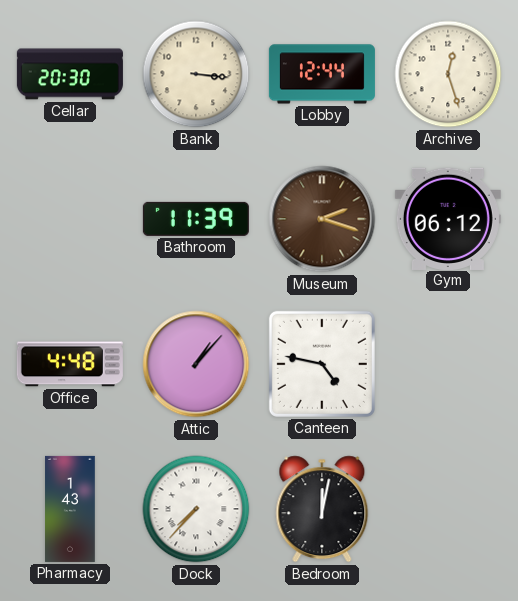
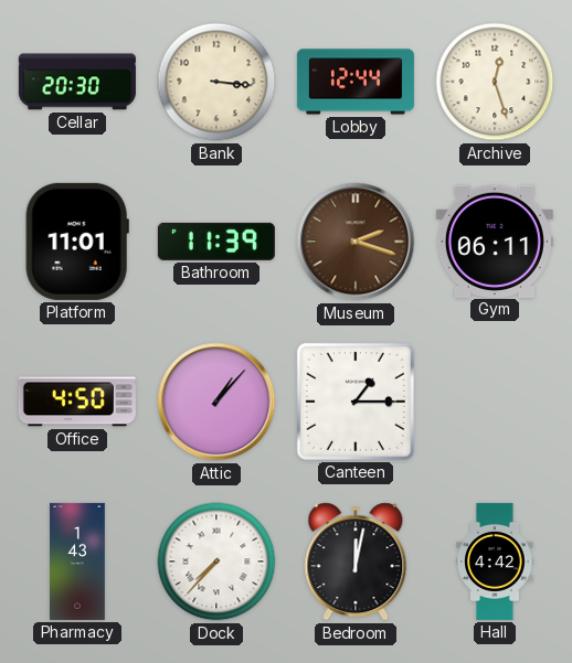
Platform: none -> 11:01
Gym: 06:12 -> 06:11
Office: 4:48 -> 4:50
Canteen: 4:47 -> 1:15
Hall: none -> 4:42
